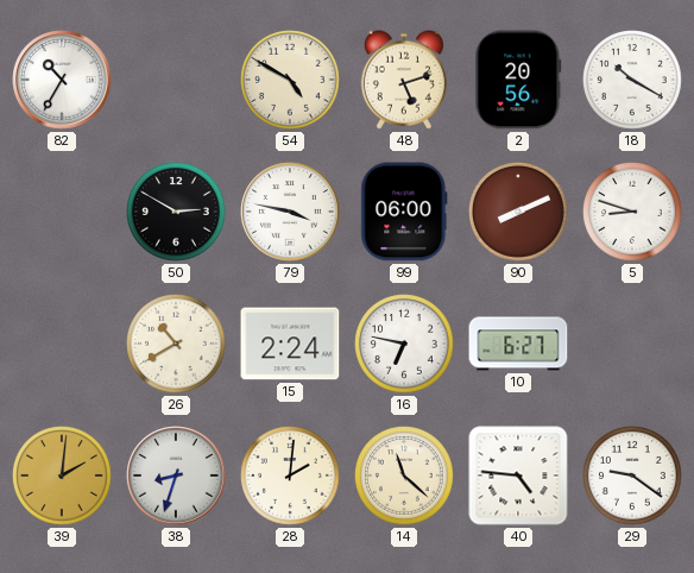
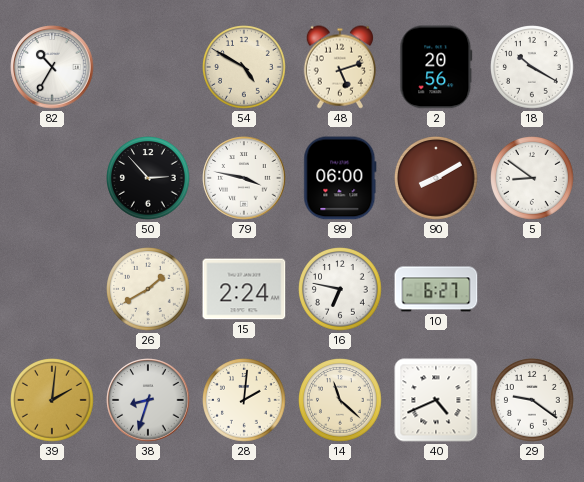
50: 2:50 -> 2:53
90: 8:11 -> 8:10
5: 8:48 -> 8:51
26: 10:40 -> 1:40
40: 4:46 -> 4:41
